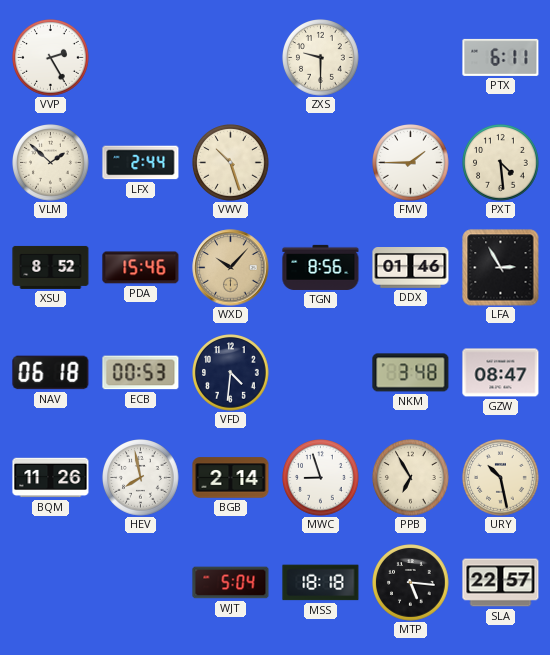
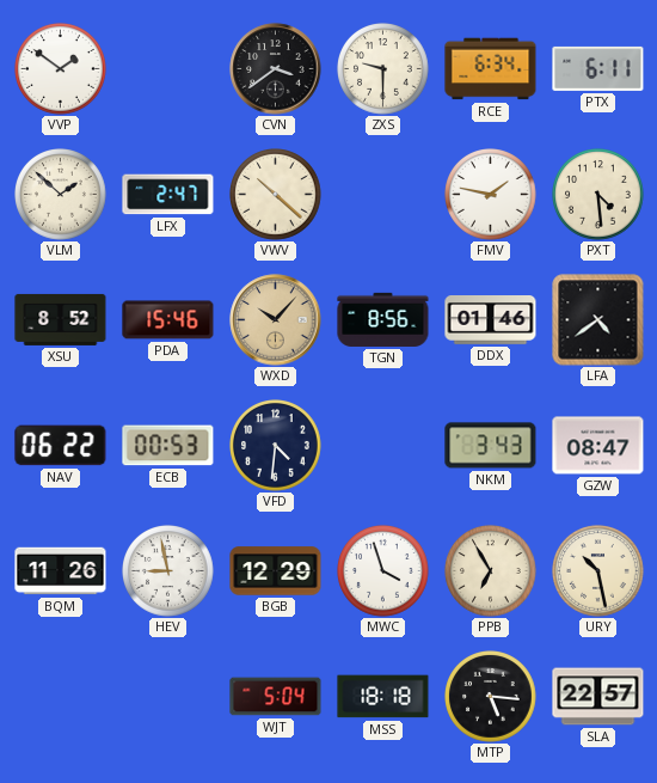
VVP: 2:25 -> 1:51
CVN: none -> 3:39
RCE: none -> 6:34
LFX: 2:44 -> 2:47
VWV: 10:27 -> 10:22
FMV: 1:45 -> 1:47
LFA: 2:55 -> 4:39
NAV: 06:18 -> 06:22
NKM: 3:48 -> 3:43
HEV: 7:58 -> 8:58
BGB: 2:14 -> 12:29
MWC: 8:57 -> 3:57
